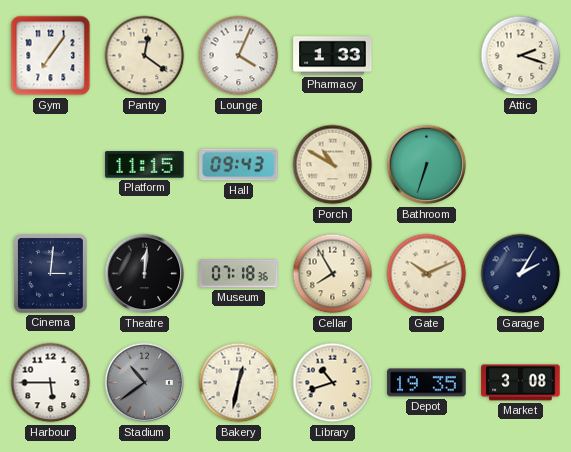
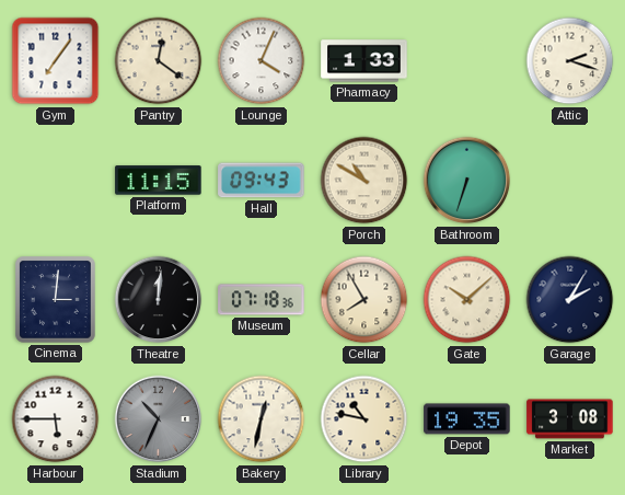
Gate: 10:11 -> 10:08
Stadium: 10:39 -> 10:34
Library: 10:42 -> 10:47
